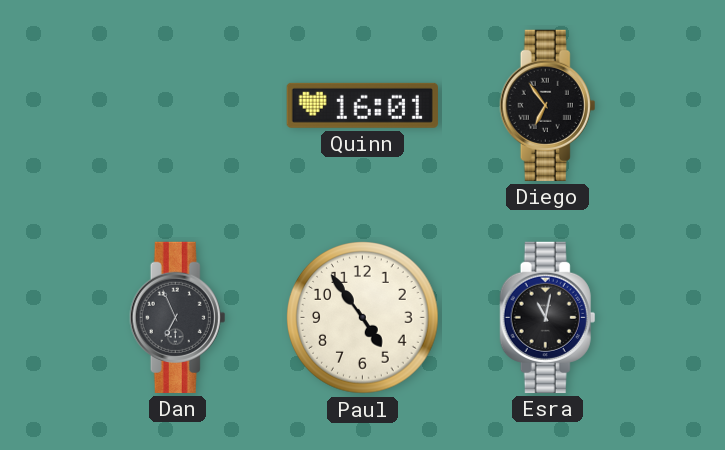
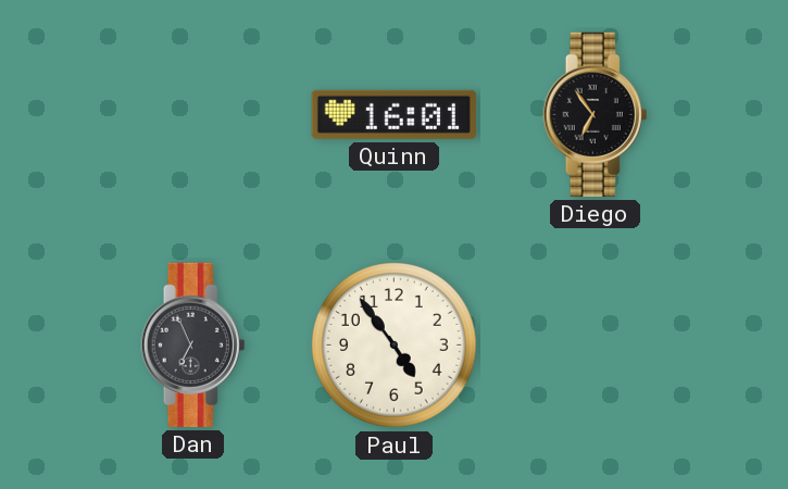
Esra: 11:02 -> none
